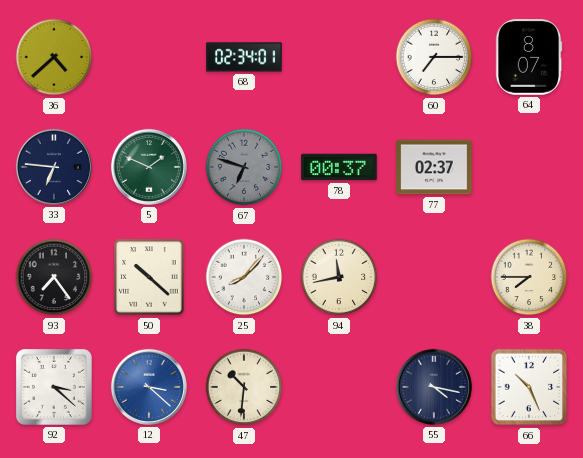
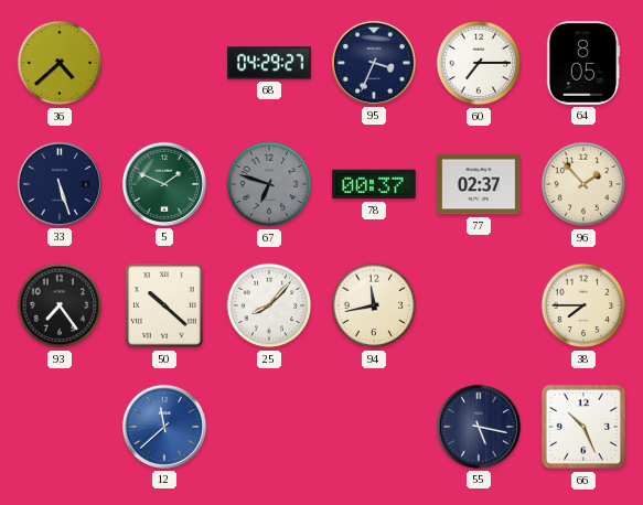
68: 02:34 -> 04:29
95: none -> 3:34
64: 8:07 -> 8:05
33: 6:46 -> 5:27
96: none -> 1:53
92: 3:22 -> none
12: 3:22 -> 11:38
47: 10:31 -> none
55: 4:17 -> 5:17
